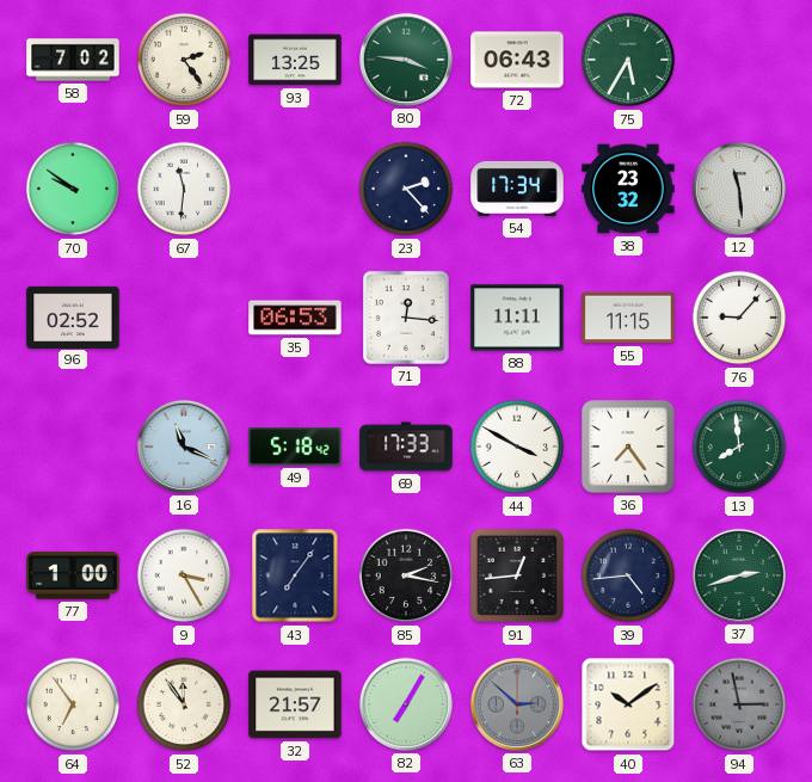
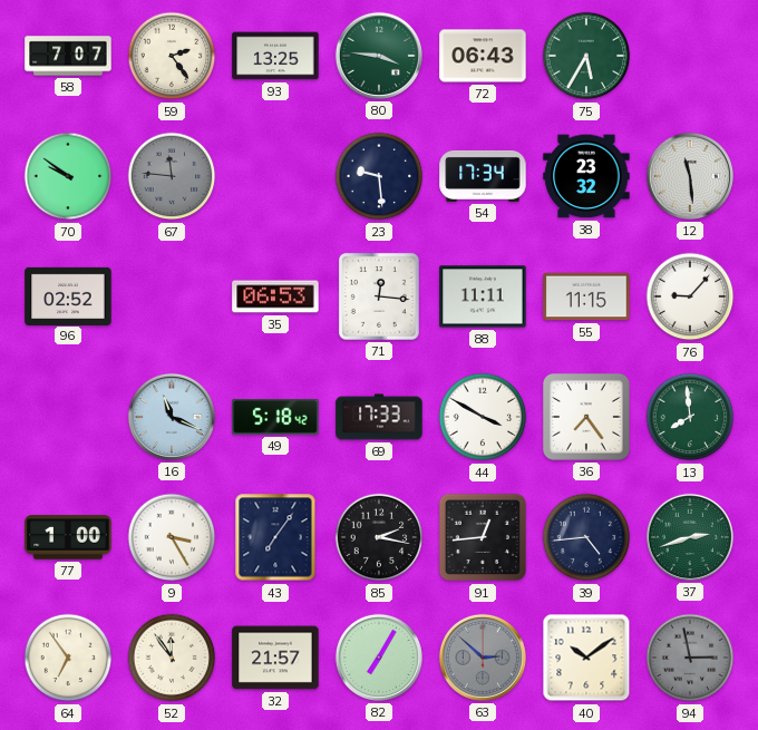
58: 7:02 -> 7:07
67: 11:31 -> 11:46
67 dial: white -> grey
23: 2:23 -> 9:29
